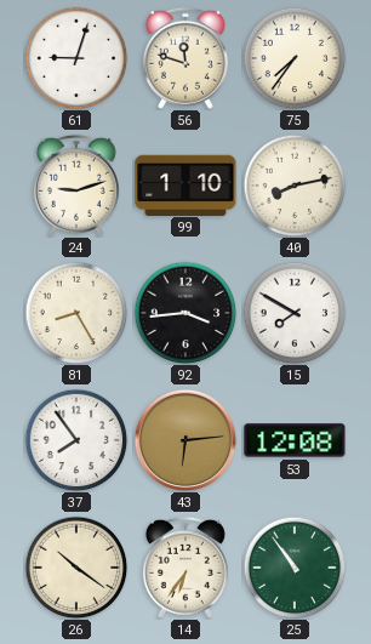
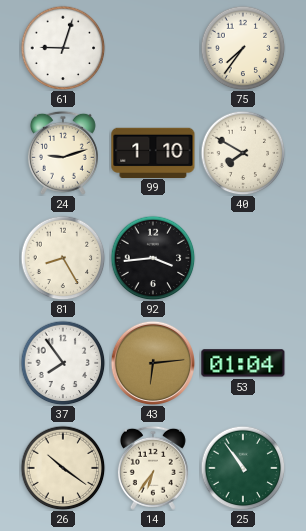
56: 11:48 -> none
40: 8:13 -> 7:50
15: 7:50 -> none
53: 12:08 -> 01:04
